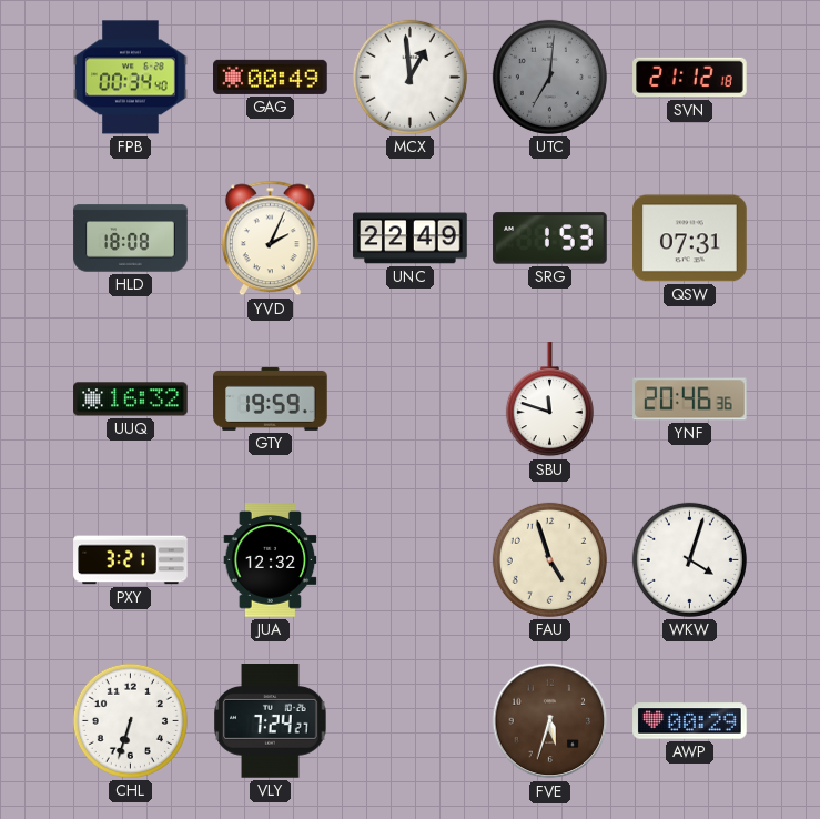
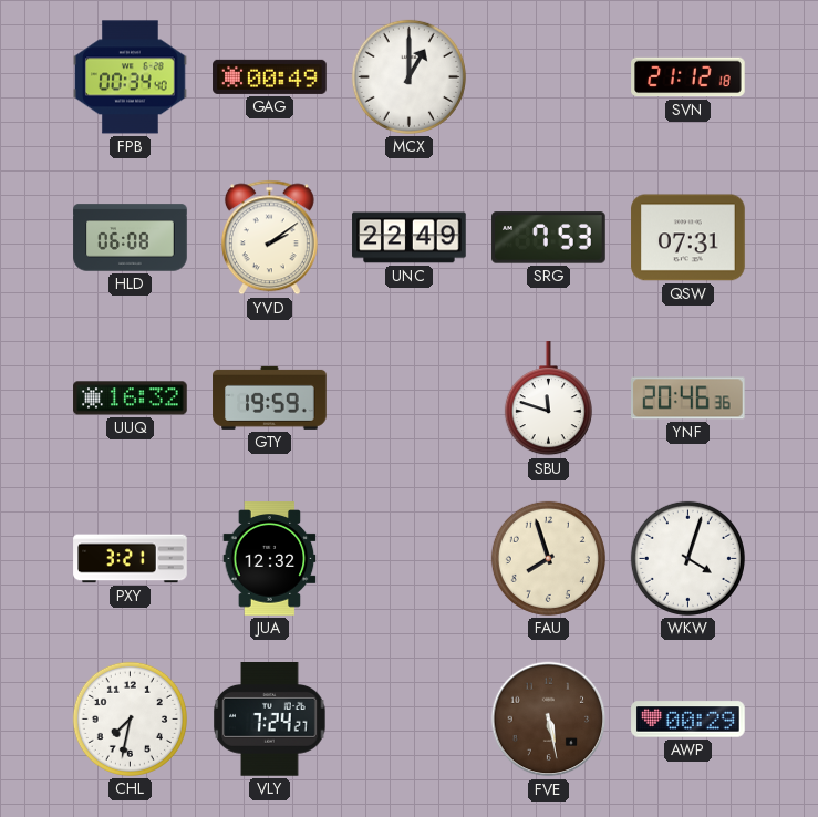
MCX: 12:59 -> 1:00
UTC: 7:01 -> none
HLD: 18:08 -> 06:08
YVD: 2:04 -> 2:09
SRG: 1:53 -> 7:53
FAU: 4:57 -> 7:57
CHL: 6:33 -> 7:32
FVE: 5:33 -> 5:28
